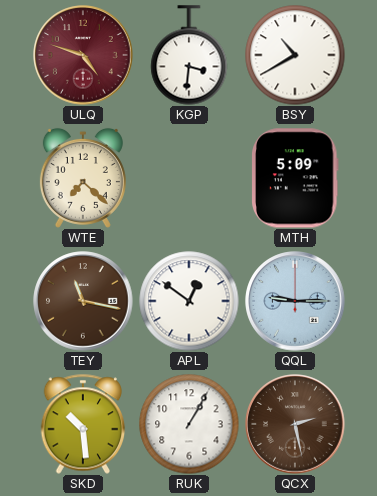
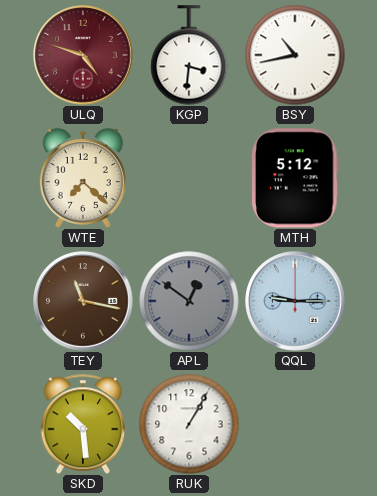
BSY: 10:40 -> 10:43
MTH: 5:09 -> 5:12
APL dial: white -> grey
QCX: 2:28 -> none
